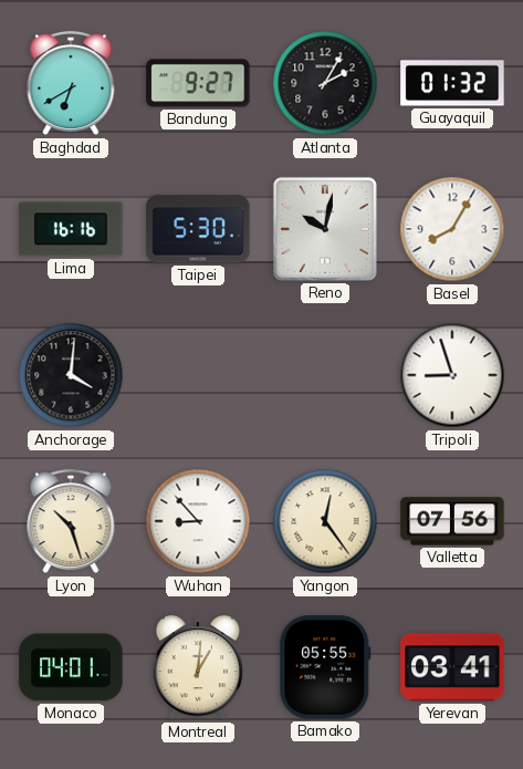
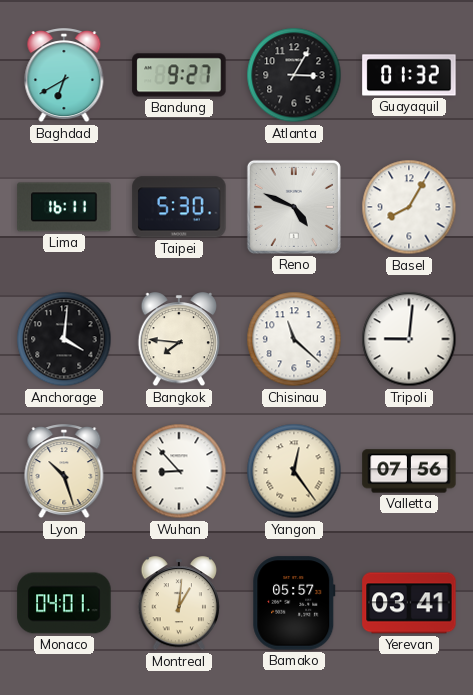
Atlanta: 2:05 -> 3:05
Lima: 16:16 -> 16:11
Reno: 10:02 -> 4:49
Bangkok: none -> 7:46
Chisinau: none -> 11:22
Tripoli: 8:57 -> 9:01
Bamako: 05:55 -> 05:57
